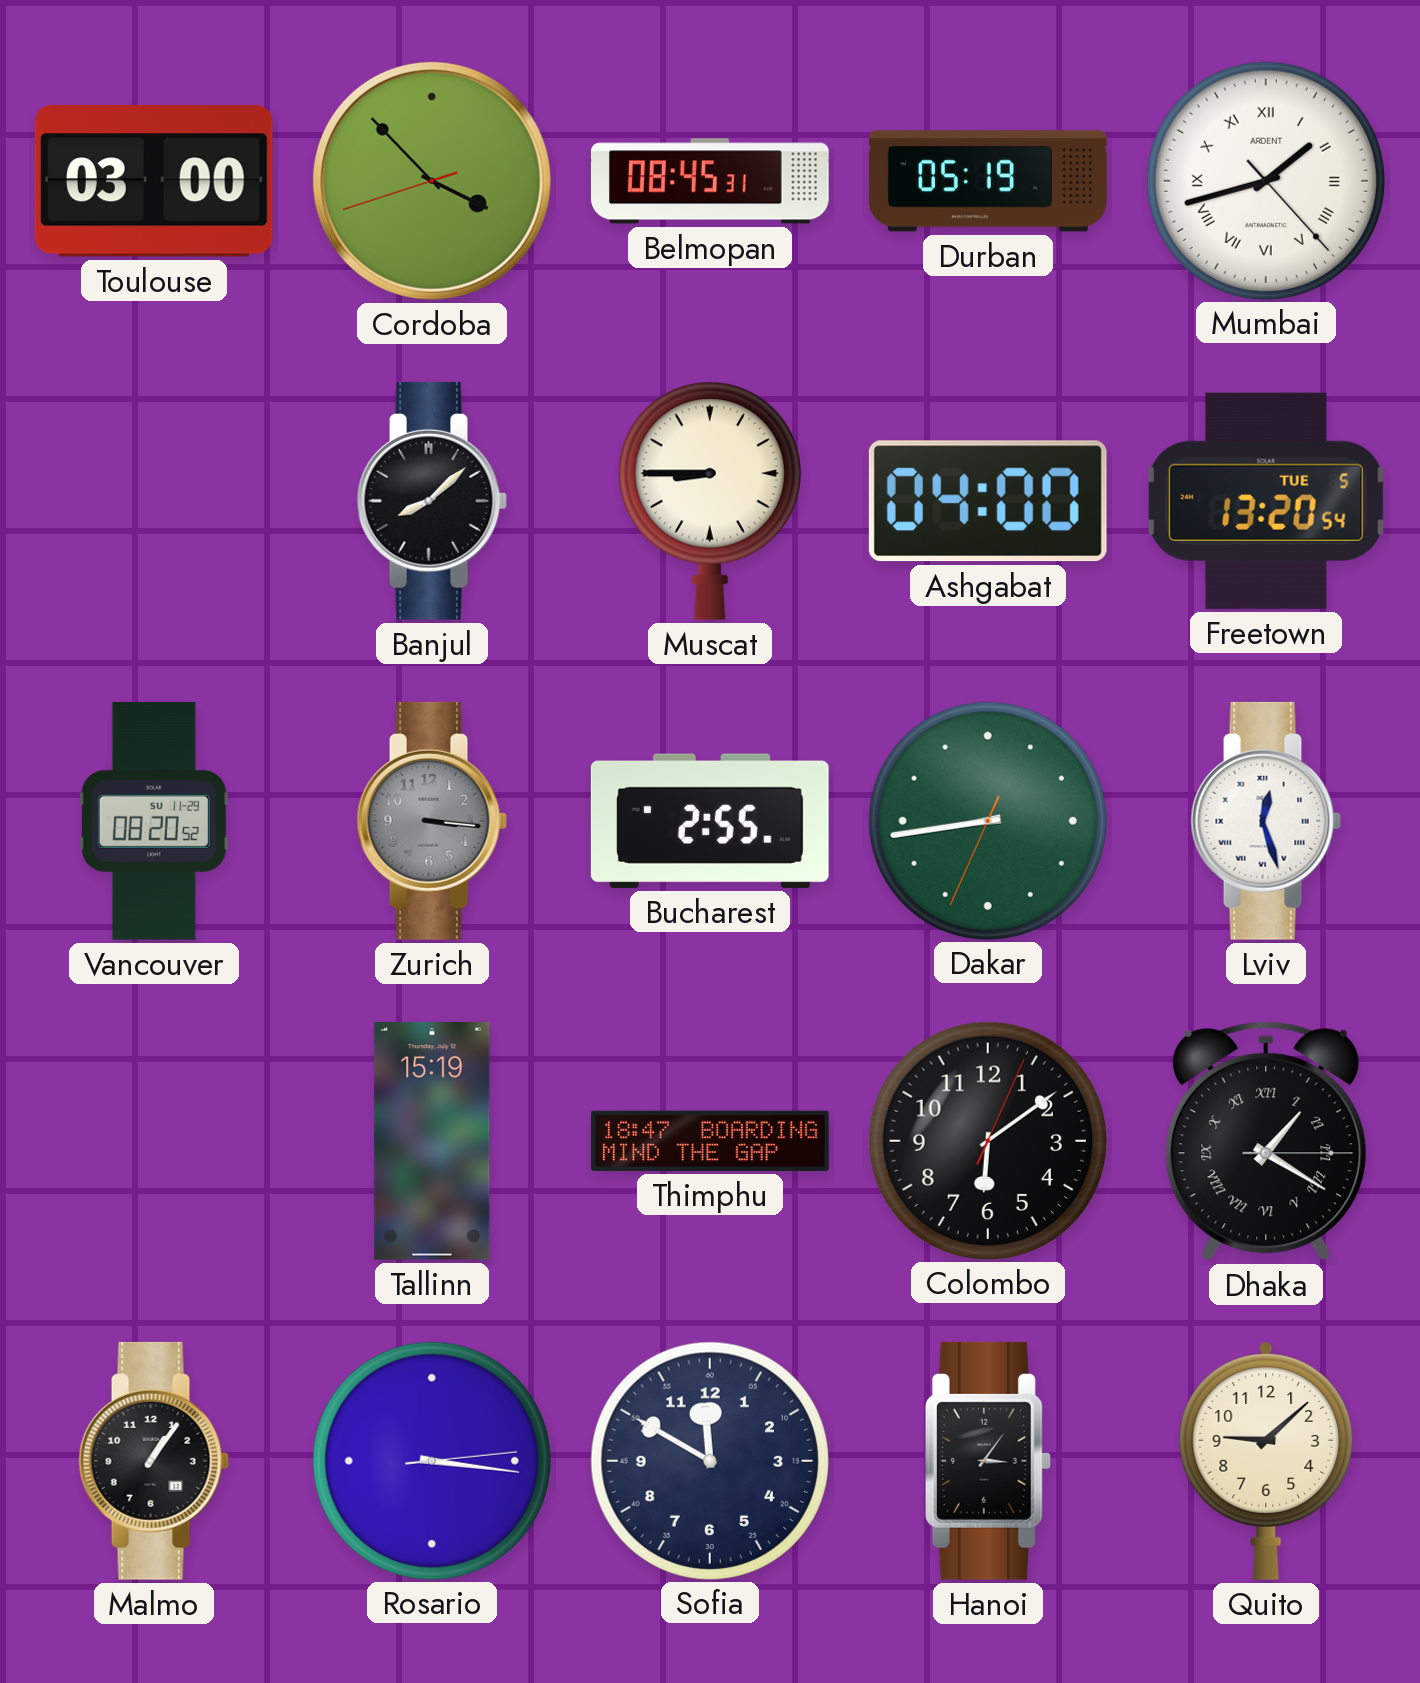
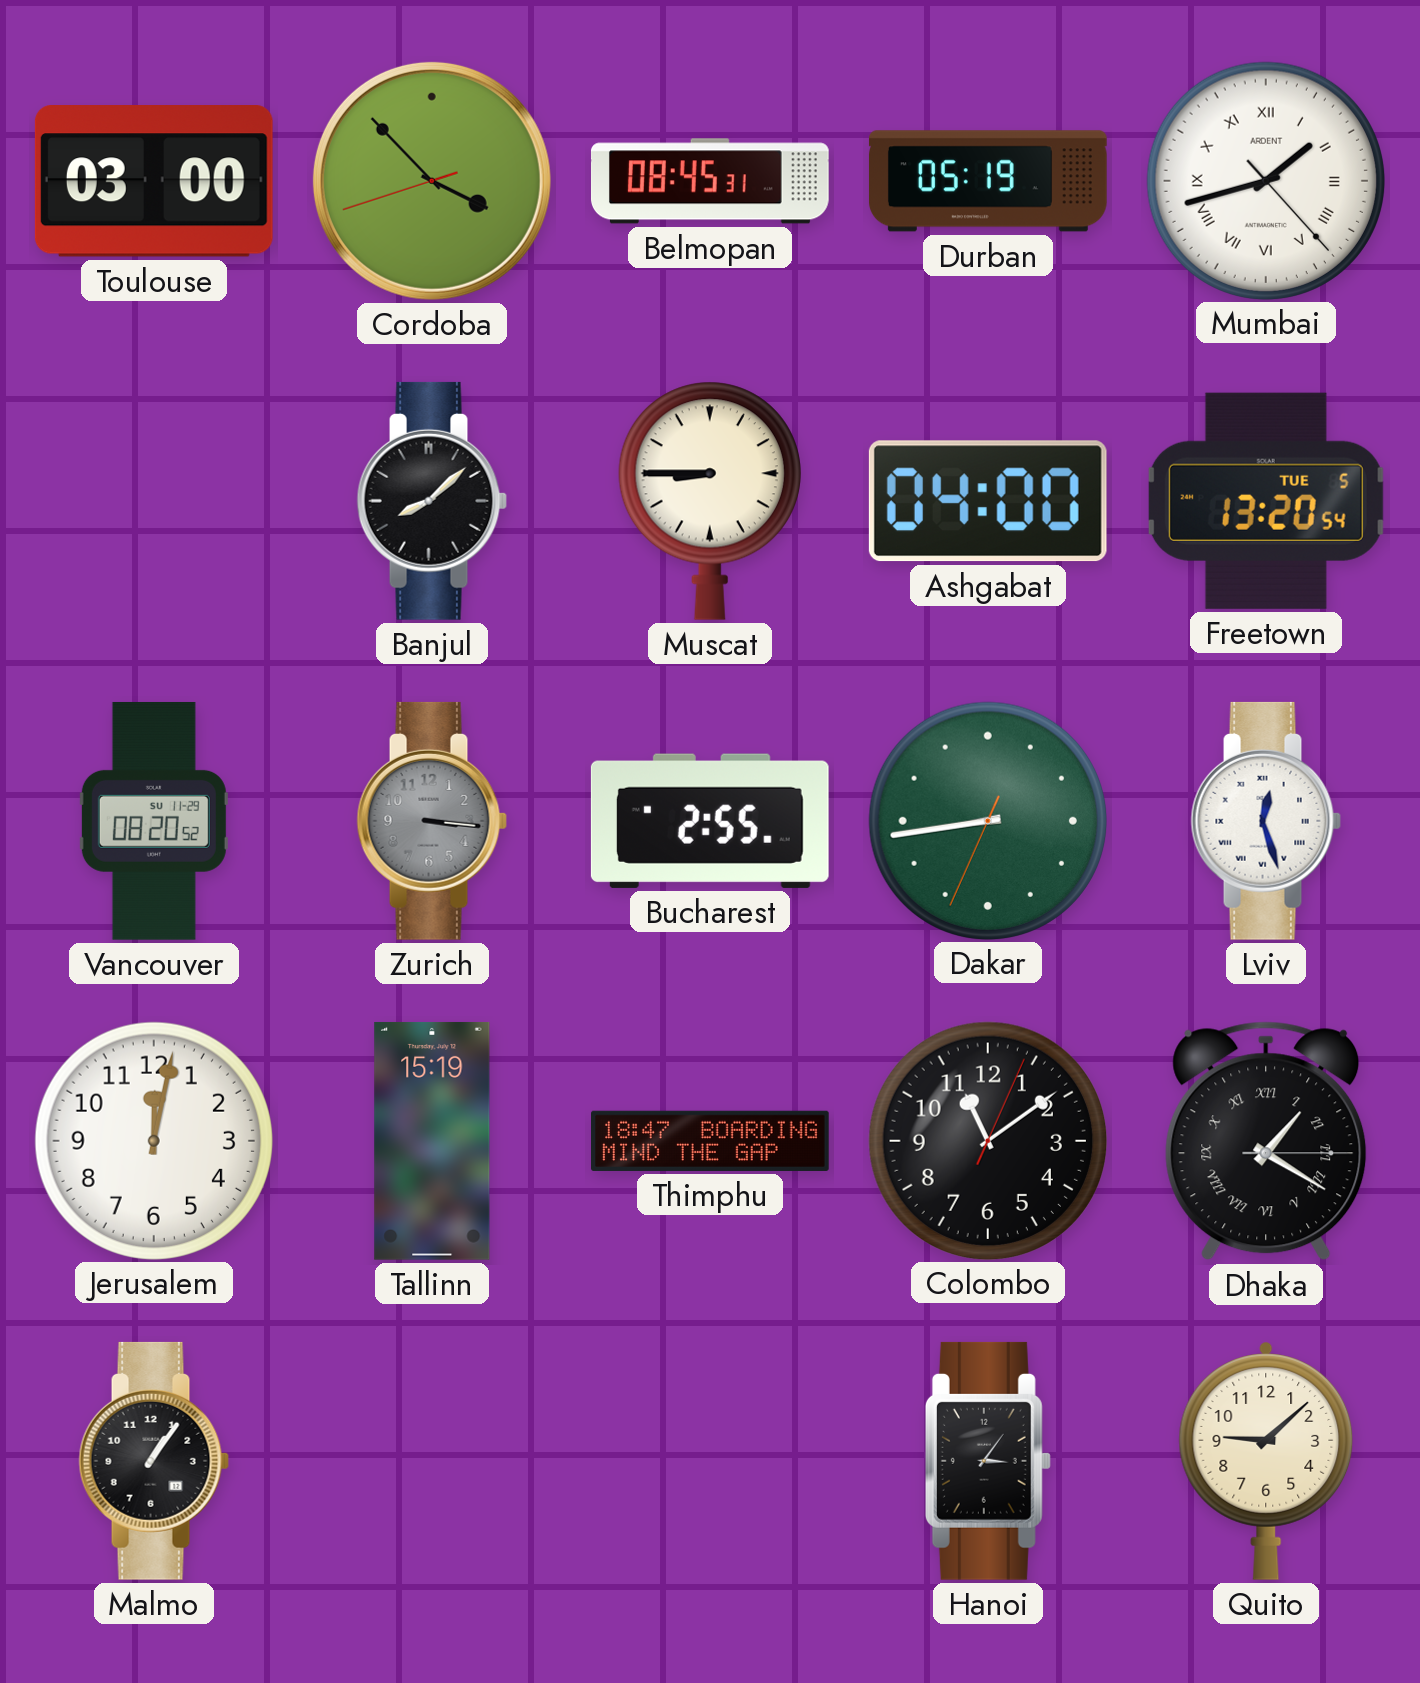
Jerusalem: none -> 12:02
Colombo: 6:09 -> 11:09
Rosario: 3:16 -> none
Sofia: 11:50 -> none
